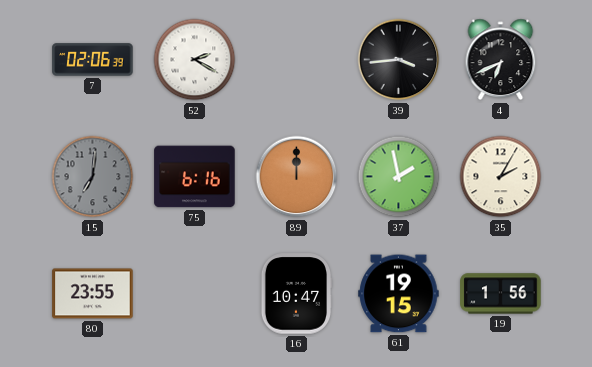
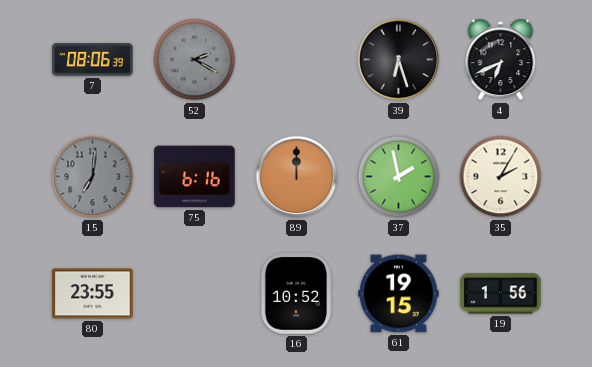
7: 02:06 -> 08:06
52 dial: white -> grey
39: 3:44 -> 6:27
16: 10:47 -> 10:52
